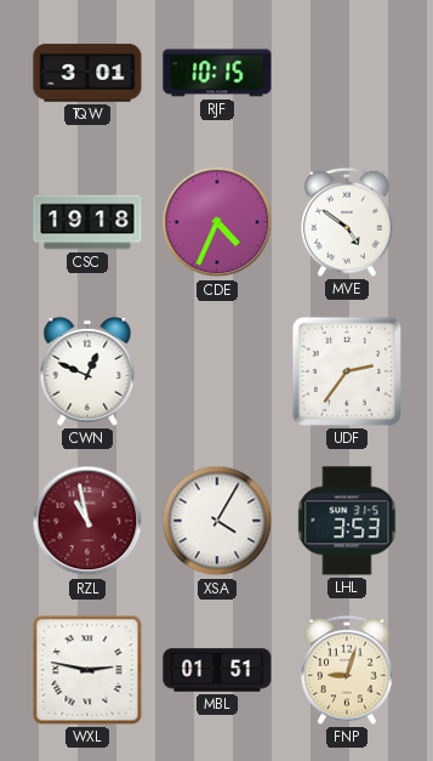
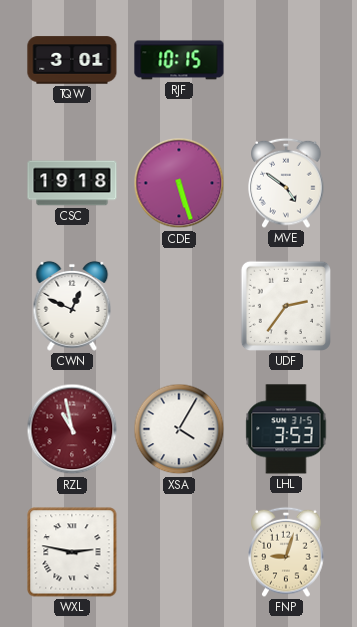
CDE: 4:34 -> 5:27
MBL: 01:51 -> none
